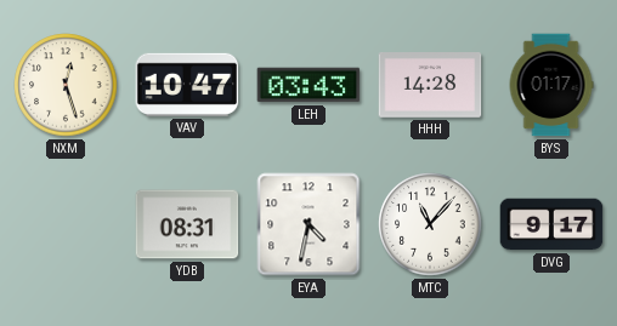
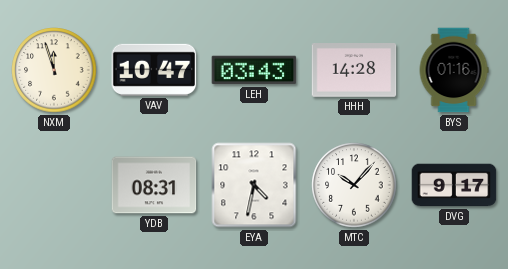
NXM: 12:27 -> 11:57
BYS: 01:17 -> 01:16
MTC: 11:07 -> 10:07
